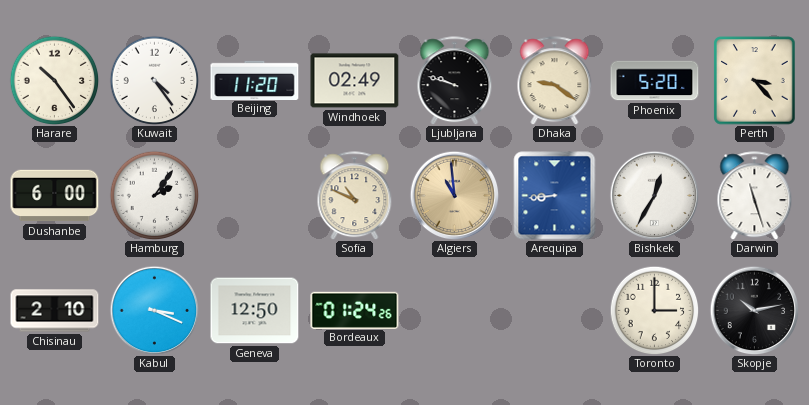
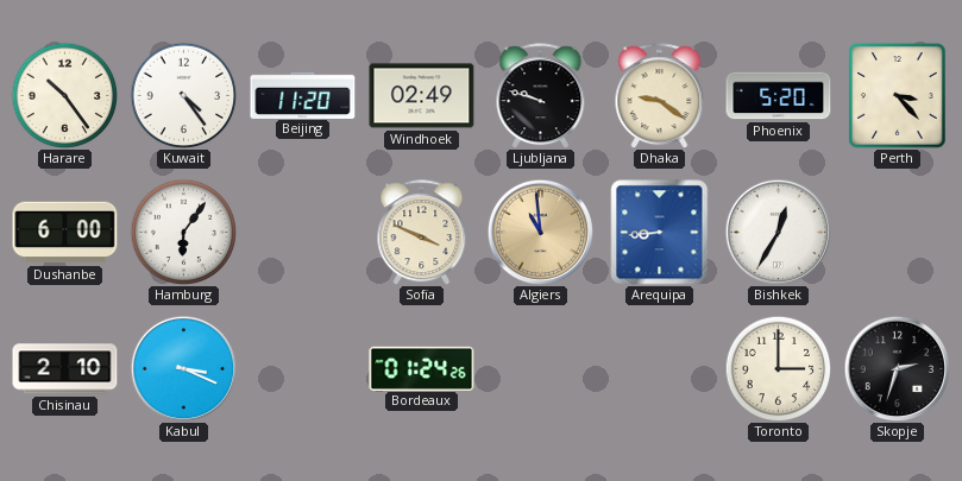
Hamburg: 2:06 -> 6:06
Sofia: 10:49 -> 3:49
Darwin: 11:27 -> none
Geneva: 12:50 -> none
Skopje: 10:13 -> 2:33
